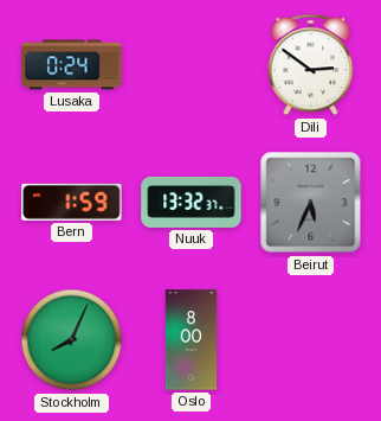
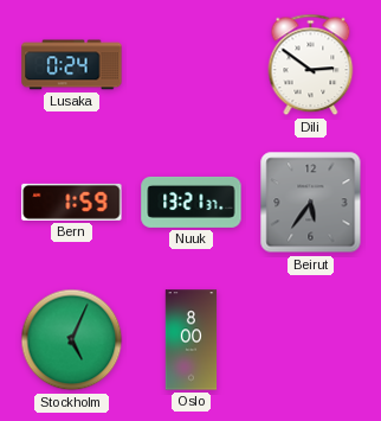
Nuuk: 13:32 -> 13:21
Beirut: 5:34 -> 5:36
Stockholm: 8:04 -> 5:04
